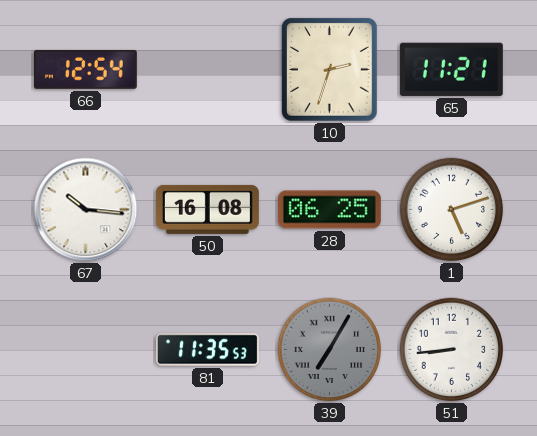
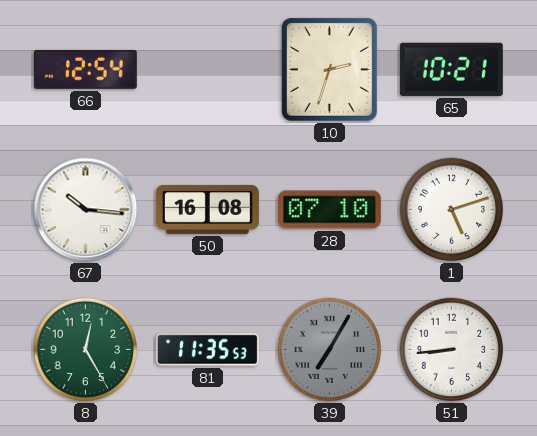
65: 11:21 -> 10:21
28: 06:25 -> 07:10
8: none -> 12:25
